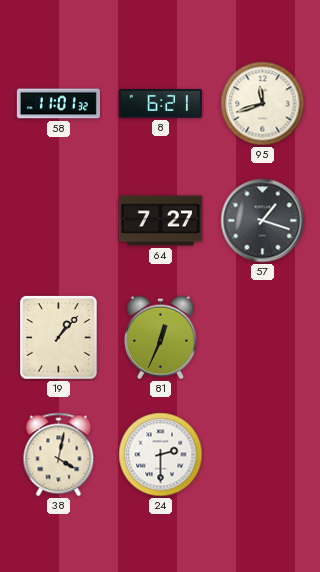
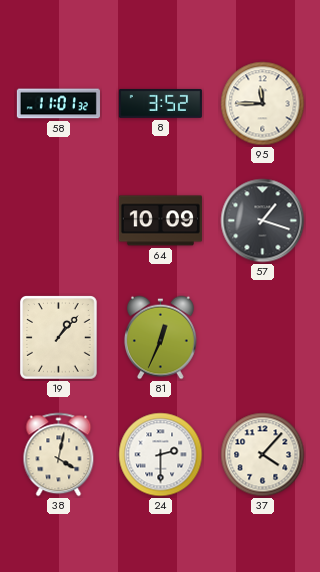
8: 6:21 -> 3:52
95: 11:42 -> 11:45
64: 7:27 -> 10:09
37: none -> 4:07
